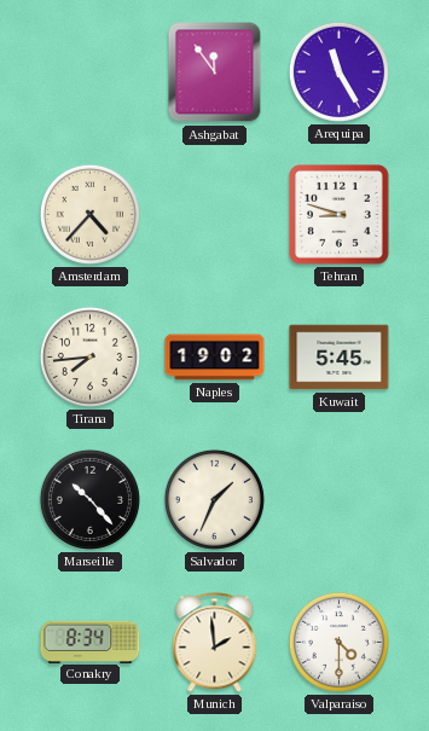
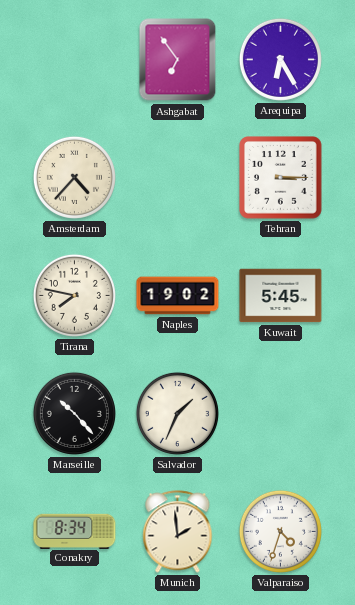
Ashgabat: 11:54 -> 6:54
Arequipa: 11:25 -> 6:25
Tehran: 8:48 -> 3:15
Tirana: 7:44 -> 7:47
Valparaiso: 4:30 -> 4:33
